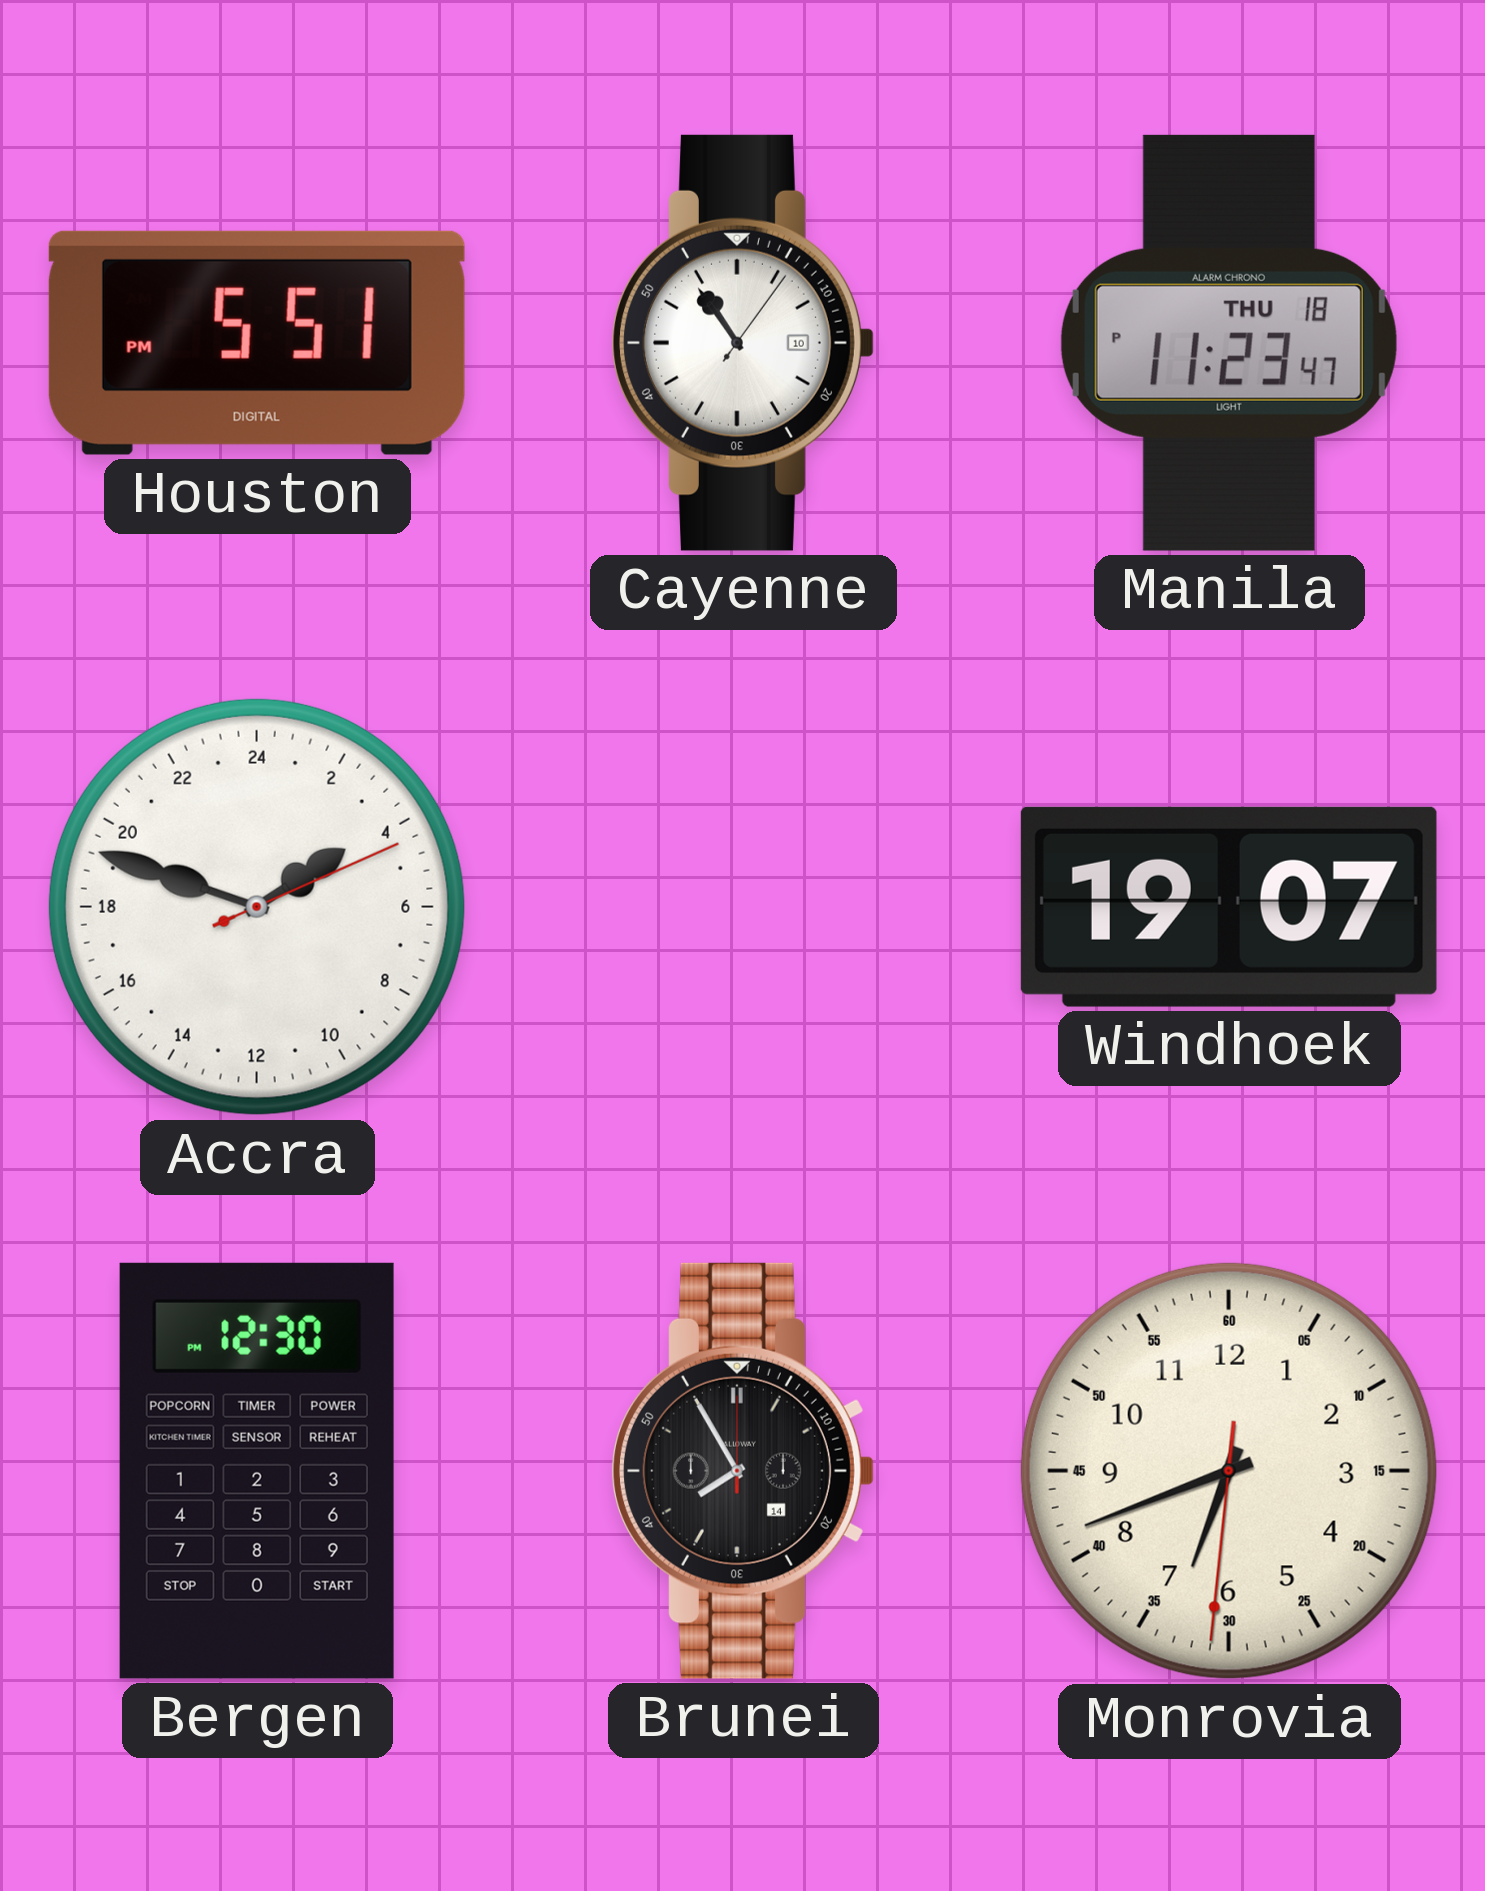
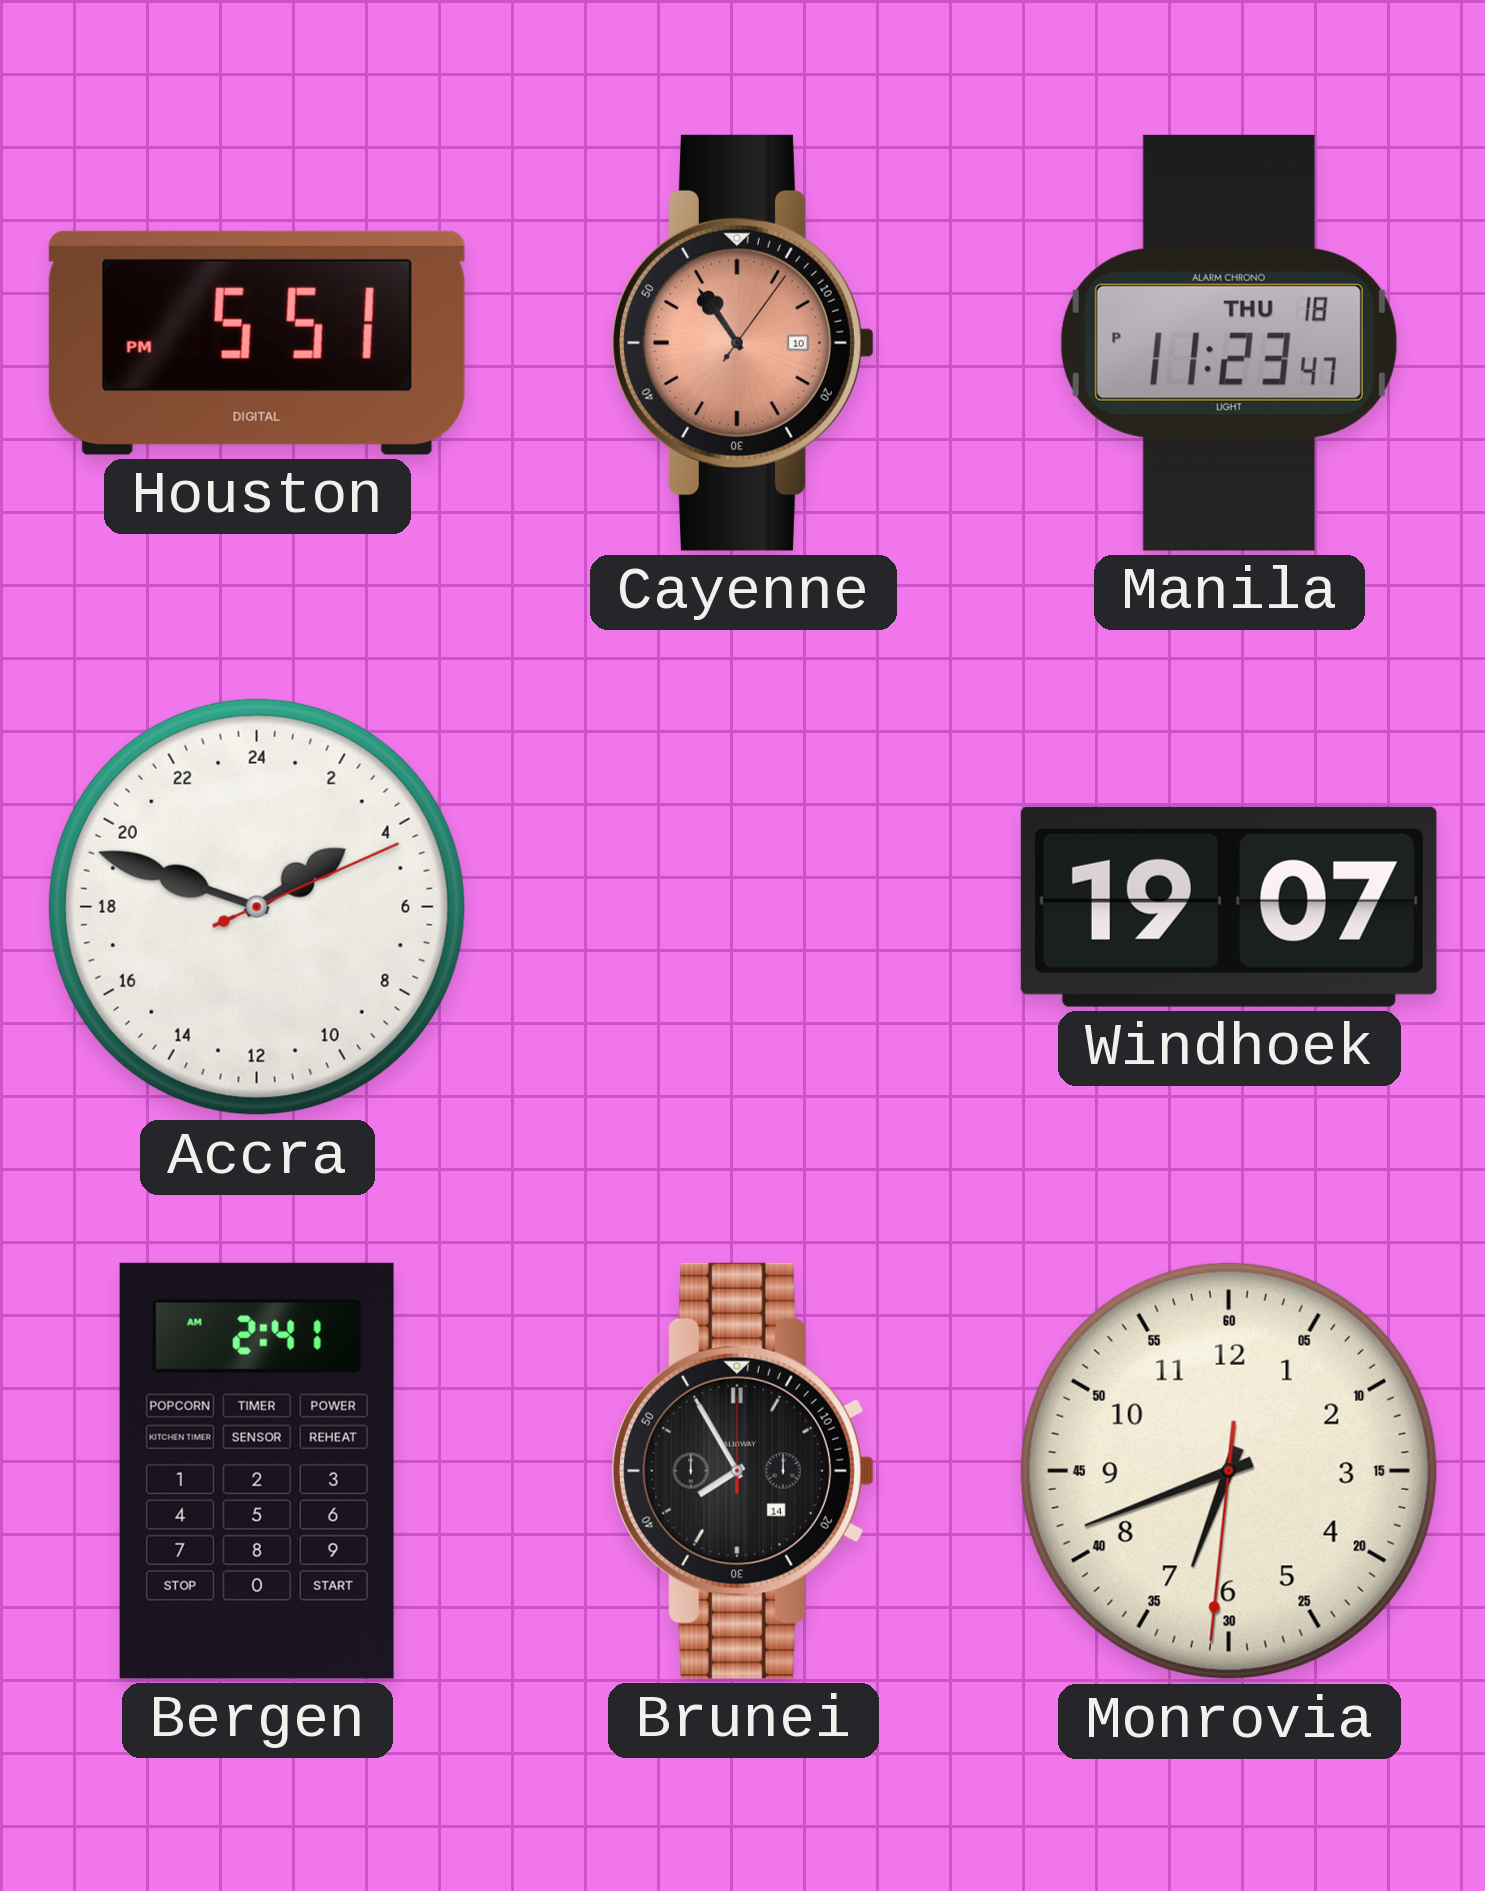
Cayenne dial: white -> salmon
Bergen: 12:30 -> 2:41
